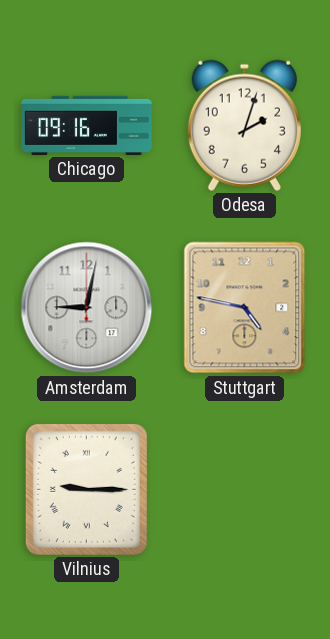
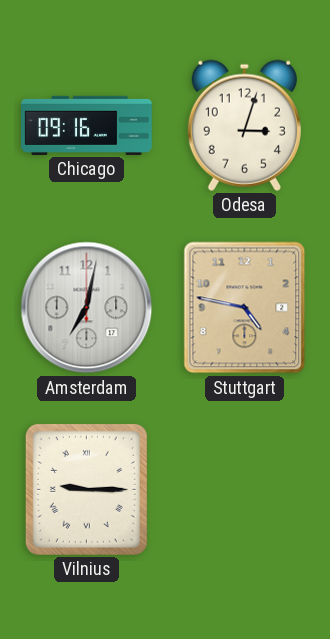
Odesa: 2:03 -> 3:03
Amsterdam: 9:02 -> 7:02
